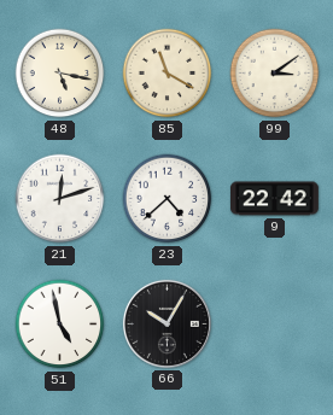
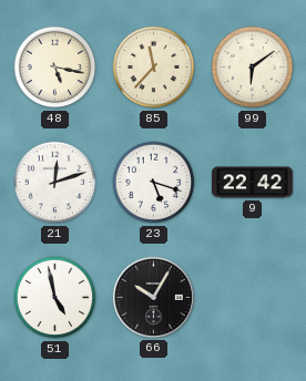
85: 11:20 -> 11:37
99: 3:09 -> 6:09
23: 4:38 -> 5:18
